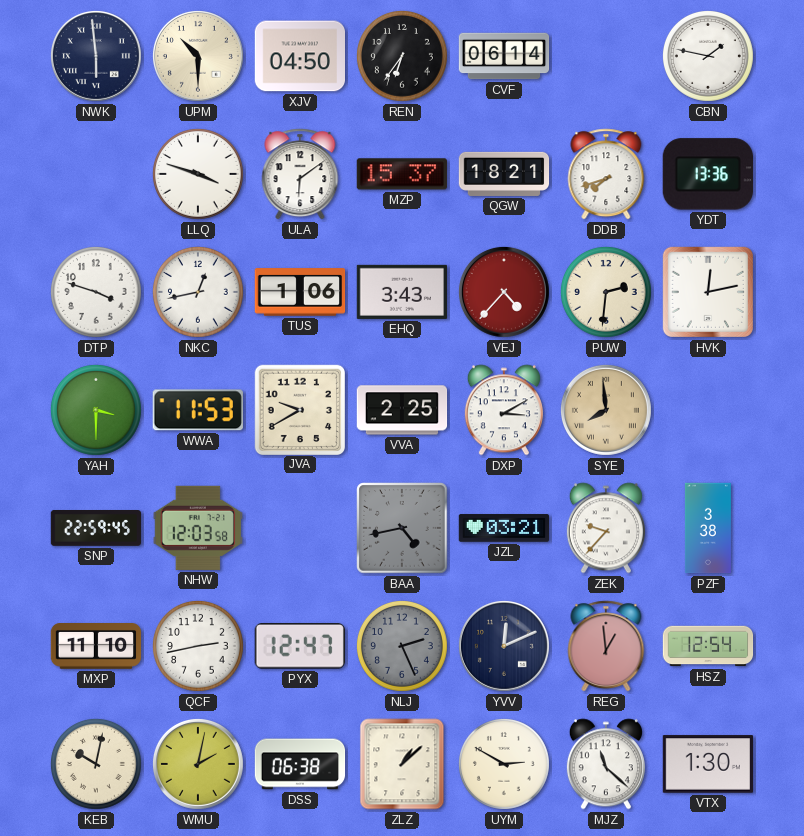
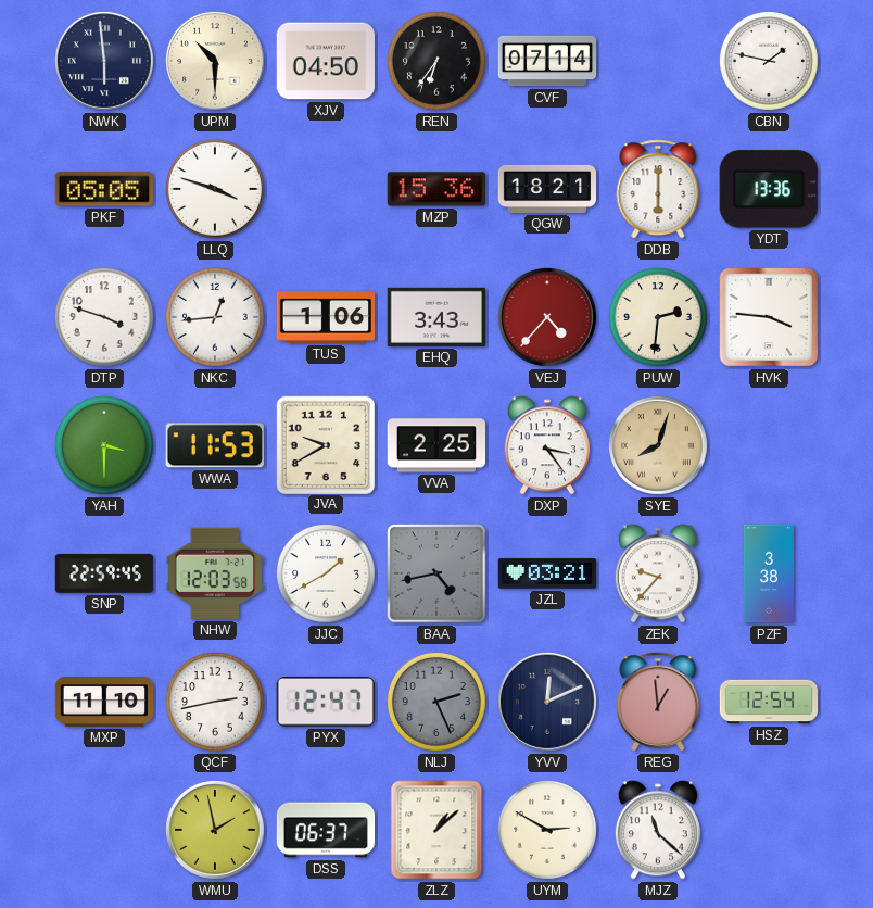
CVF: 06:14 -> 07:14
PKF: none -> 05:05
ULA: 6:09 -> none
MZP: 15:37 -> 15:36
DDB: 7:42 -> 6:00
NKC: 12:43 -> 12:44
HVK: 12:13 -> 3:46
DXP: 3:10 -> 3:24
SYE: 7:59 -> 8:03
JJC: none -> 1:40
KEB: 10:02 -> none
WMU: 2:02 -> 1:58
DSS: 06:38 -> 06:37
VTX: 1:30 -> none
